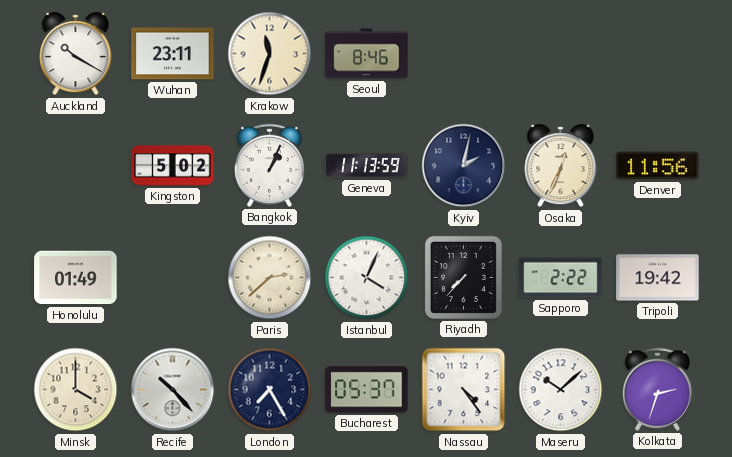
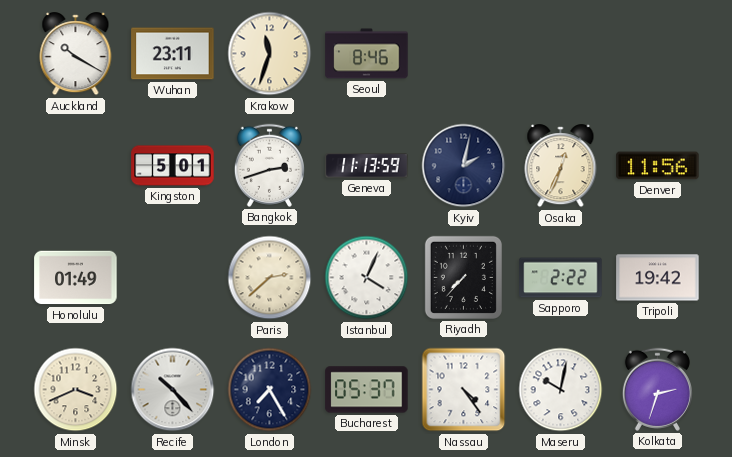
Kingston: 5:02 -> 5:01
Bangkok: 1:04 -> 2:42
Minsk: 4:00 -> 3:41
Maseru: 10:08 -> 10:02
